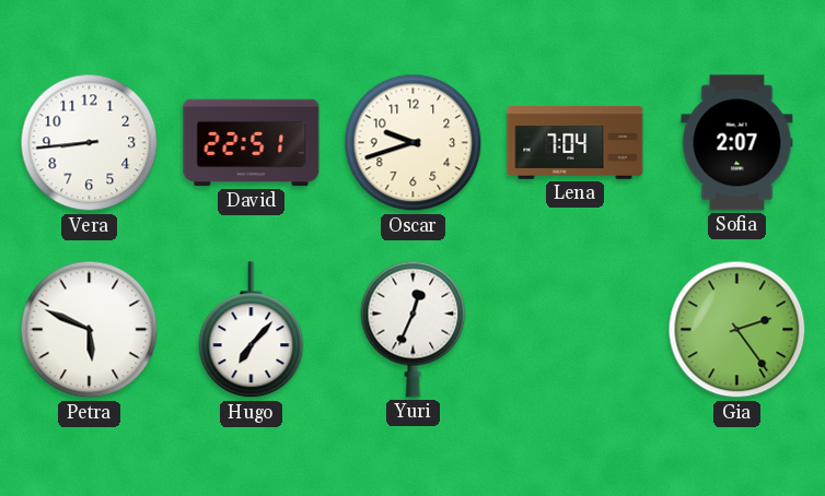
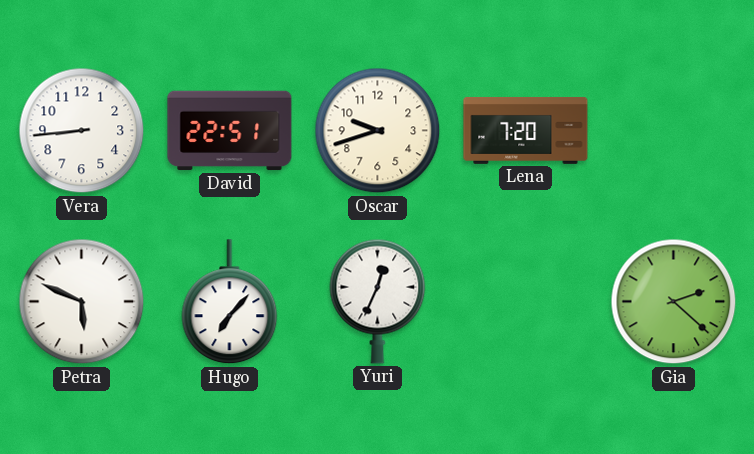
Lena: 7:04 -> 7:20
Sofia: 2:07 -> none
Gia: 2:24 -> 2:22
